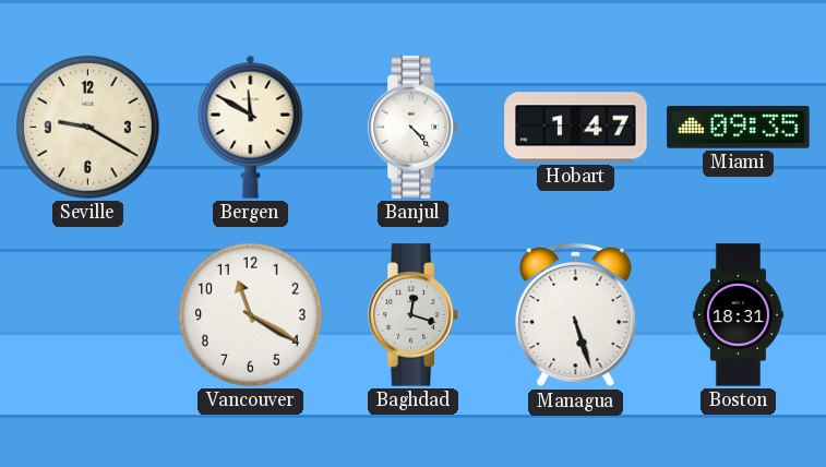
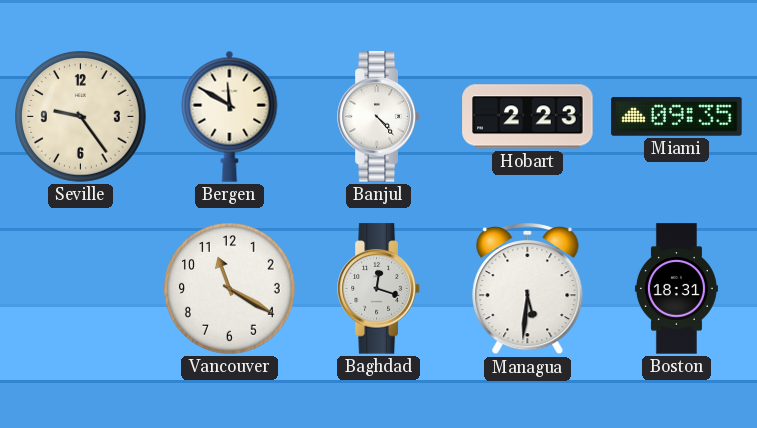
Seville: 9:20 -> 9:24
Hobart: 1:47 -> 2:23
Managua: 5:27 -> 5:31
